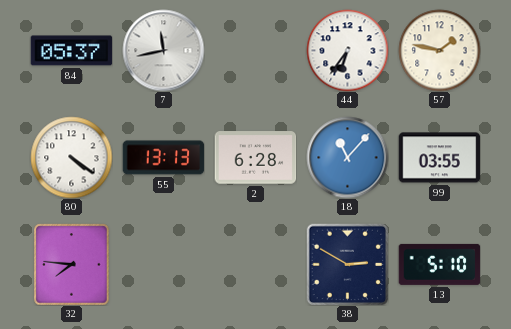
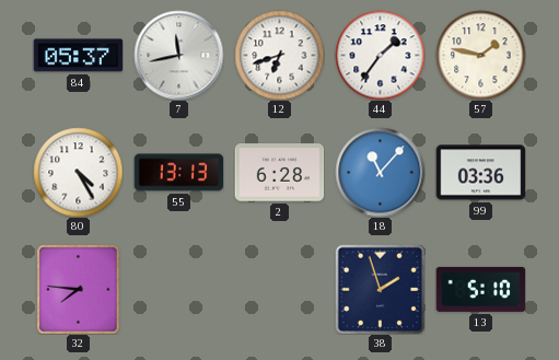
12: none -> 6:42
44: 6:36 -> 1:36
80: 4:21 -> 4:25
99: 03:55 -> 03:36
38: 2:50 -> 1:57
